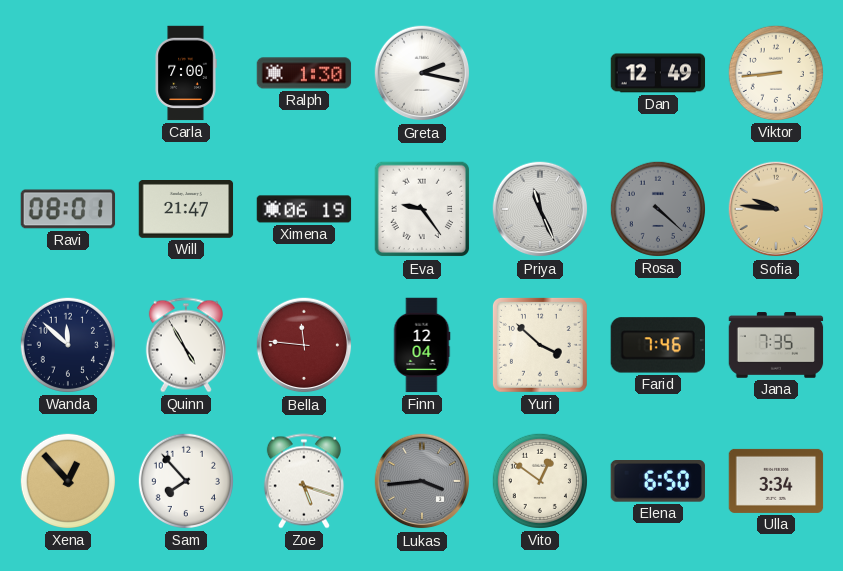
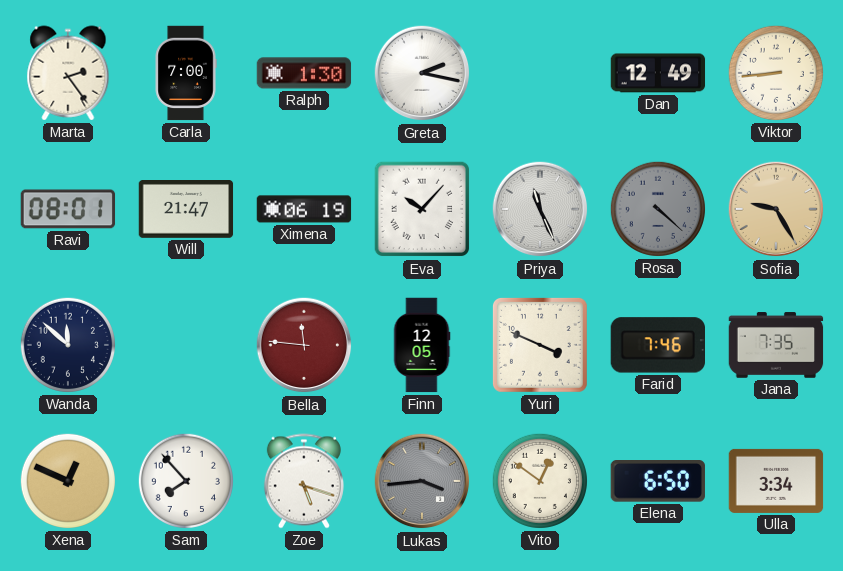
Marta: none -> 2:24
Eva: 9:24 -> 10:07
Sofia: 9:46 -> 9:25
Quinn: 4:55 -> none
Finn: 12:04 -> 12:05
Yuri: 3:52 -> 3:49
Xena: 12:53 -> 12:49
